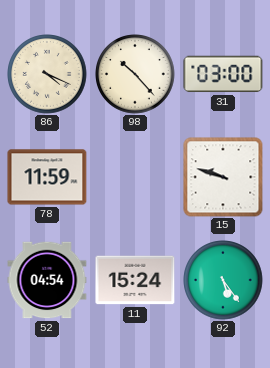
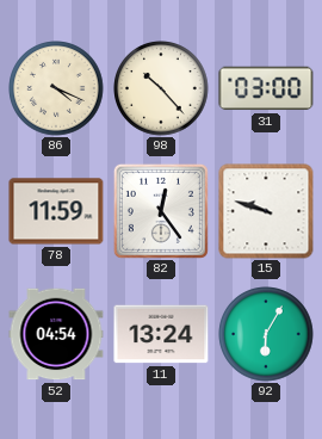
82: none -> 12:24
11: 15:24 -> 13:24
92: 5:24 -> 6:05
